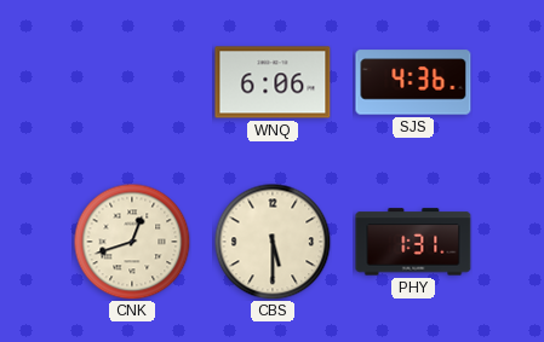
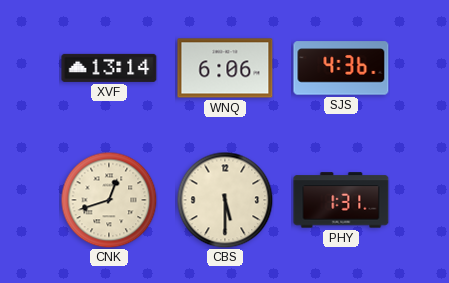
XVF: none -> 13:14
